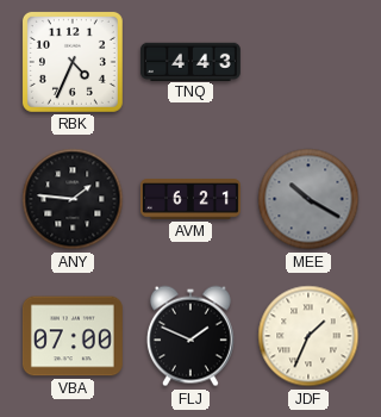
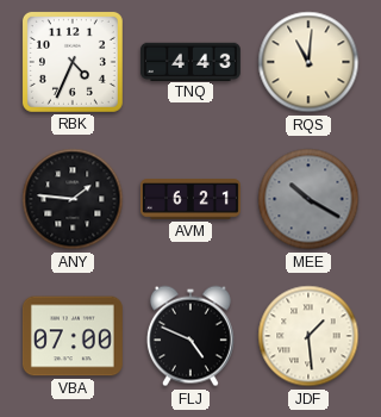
RQS: none -> 11:01
FLJ: 1:49 -> 4:49
JDF: 1:34 -> 1:29
